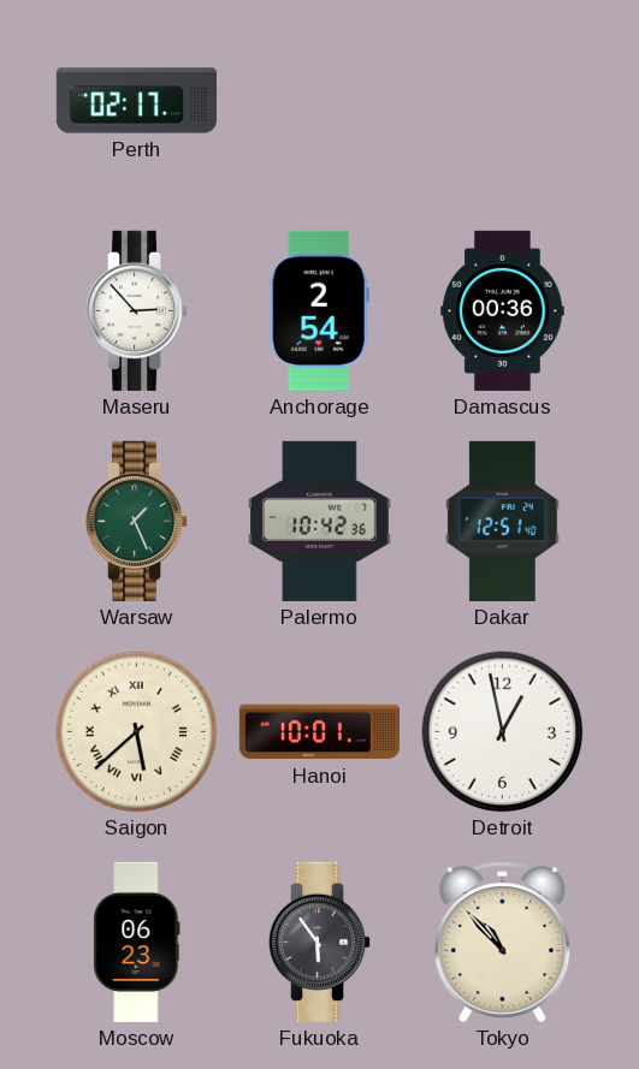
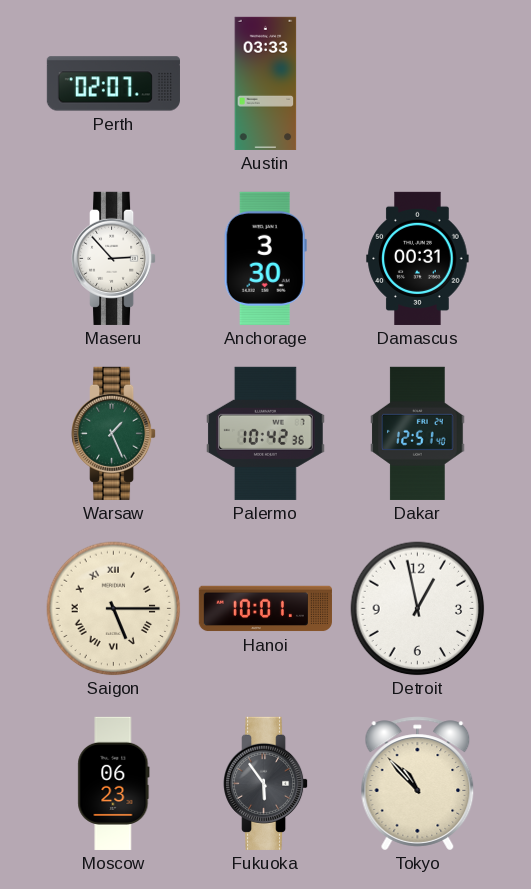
Perth: 02:17 -> 02:07
Austin: none -> 03:33
Anchorage: 2:54 -> 3:30
Damascus: 00:36 -> 00:31
Saigon: 5:38 -> 5:15
